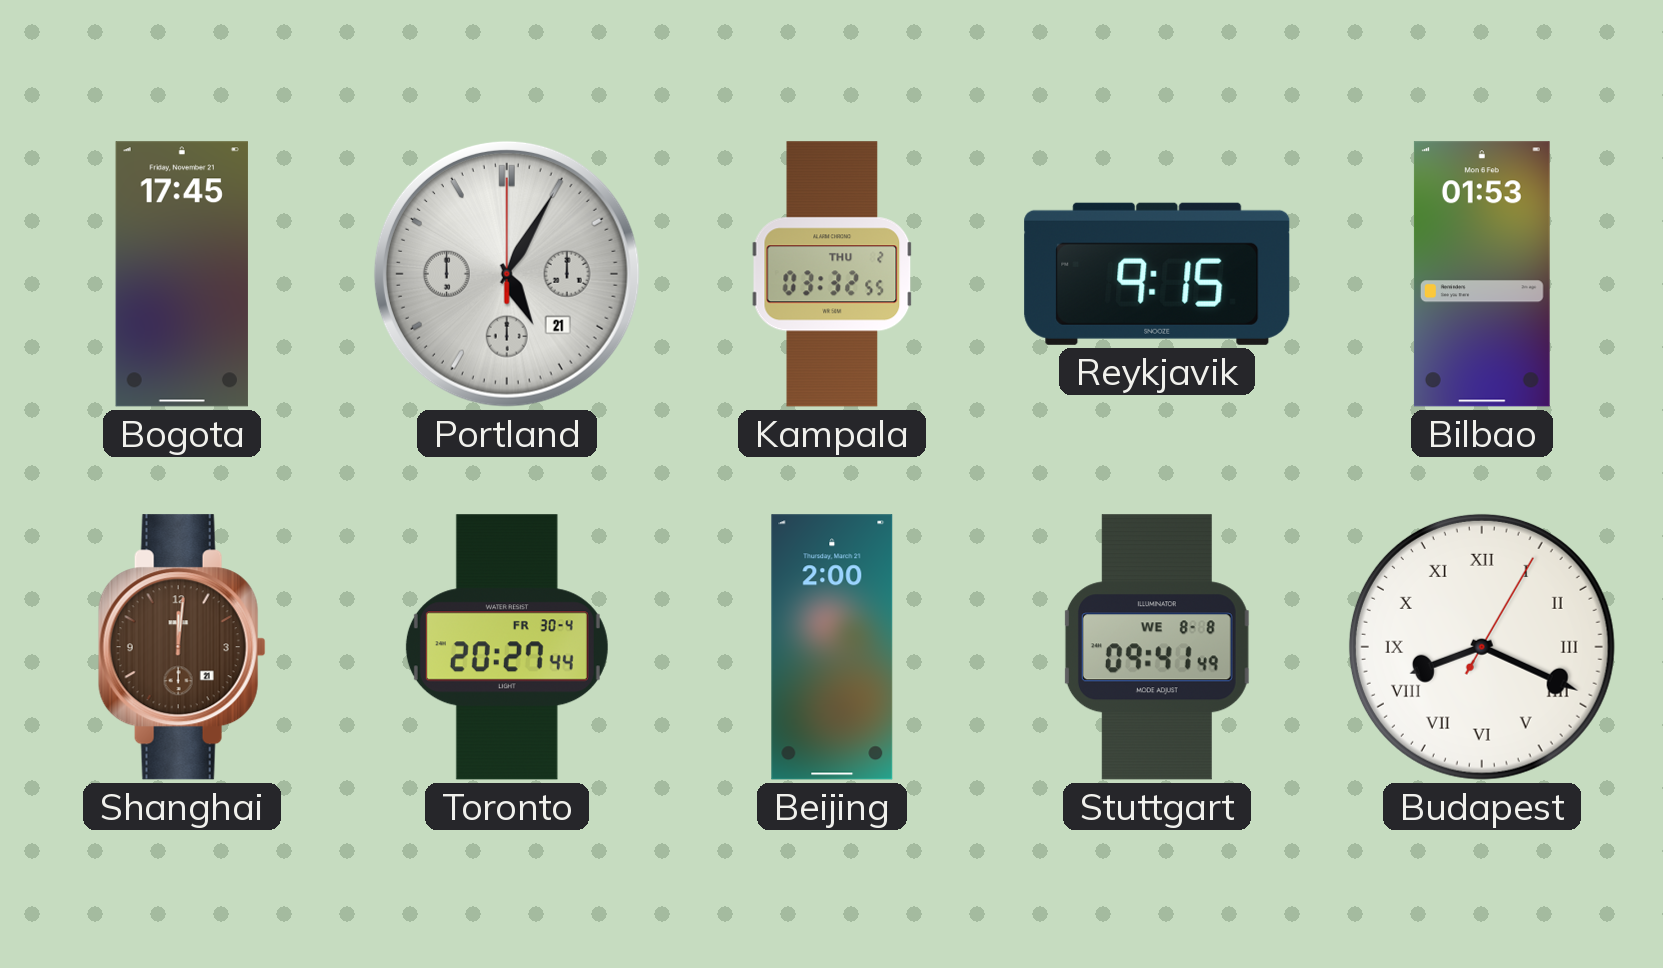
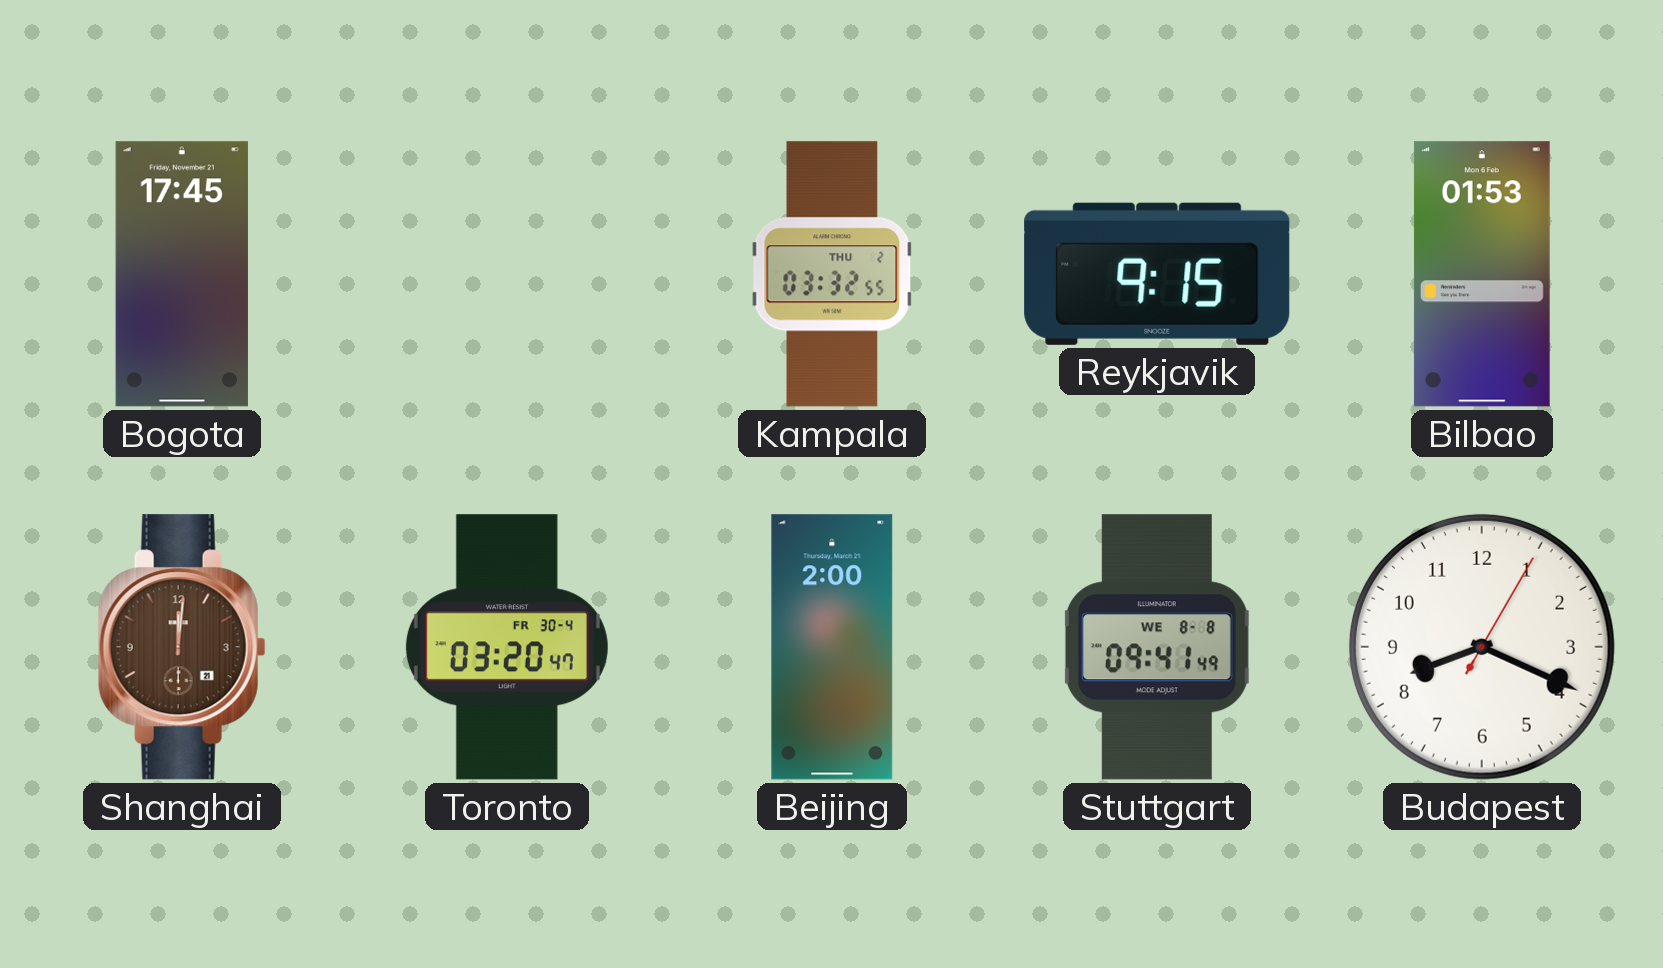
Portland: 5:05 -> none
Toronto: 20:27 -> 03:20
Budapest numerals: Roman -> Arabic
